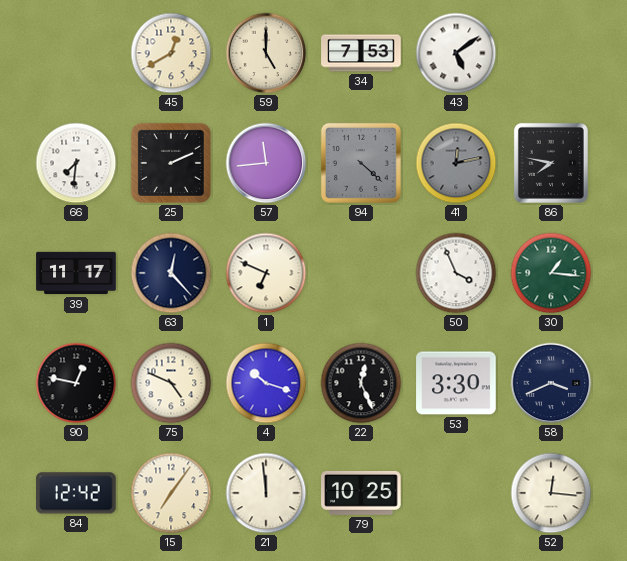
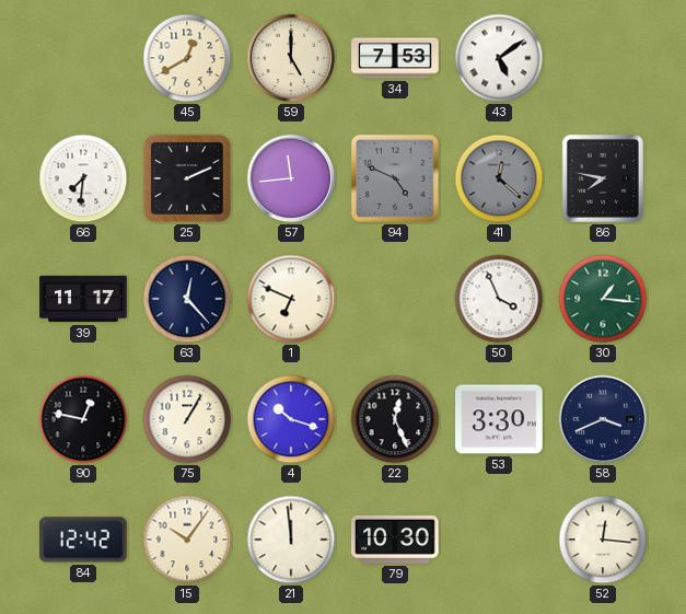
94: 4:22 -> 4:49
41: 12:13 -> 12:22
75: 4:49 -> 1:05
15: 7:06 -> 10:06
79: 10:25 -> 10:30
